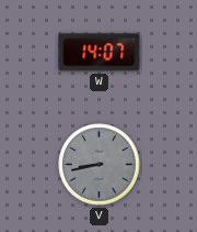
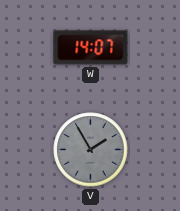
V: 8:43 -> 1:55
